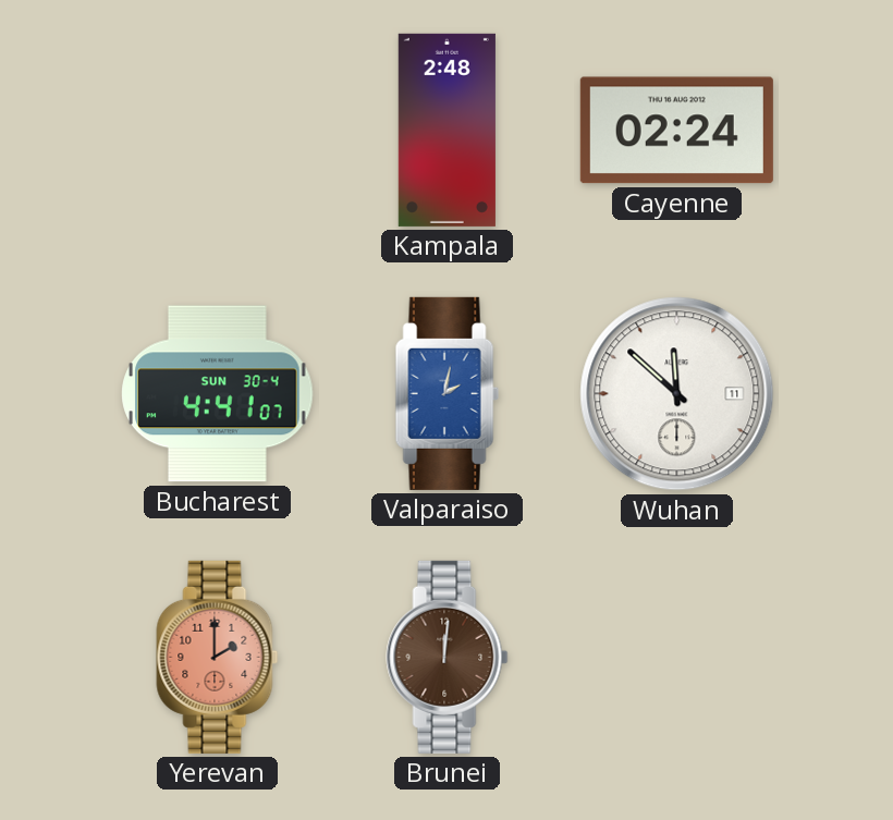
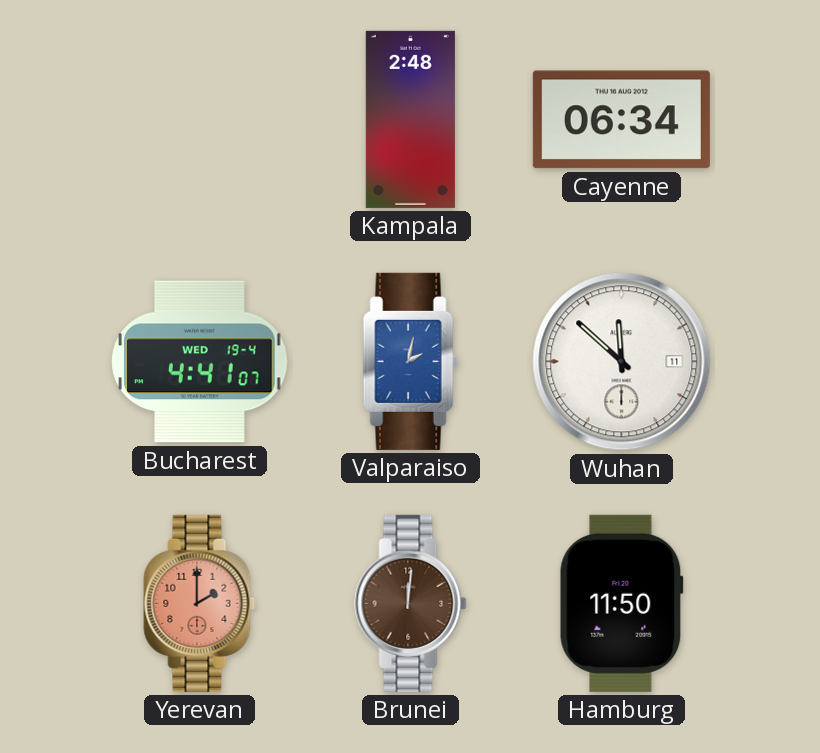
Cayenne: 02:24 -> 06:34
Bucharest date: SUN 30-4 -> WED 19-4
Hamburg: none -> 11:50
